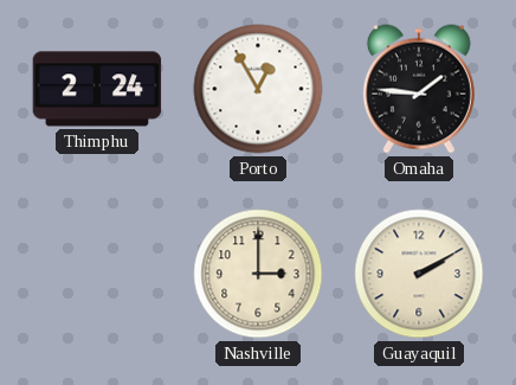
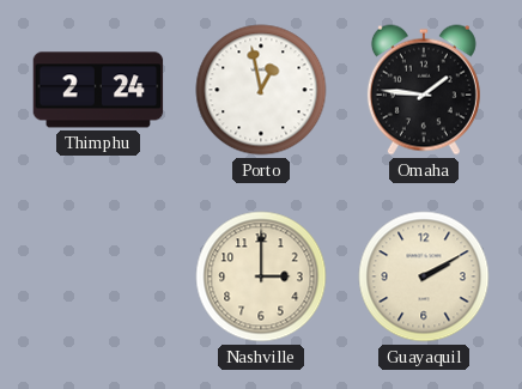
Porto: 12:55 -> 12:58
